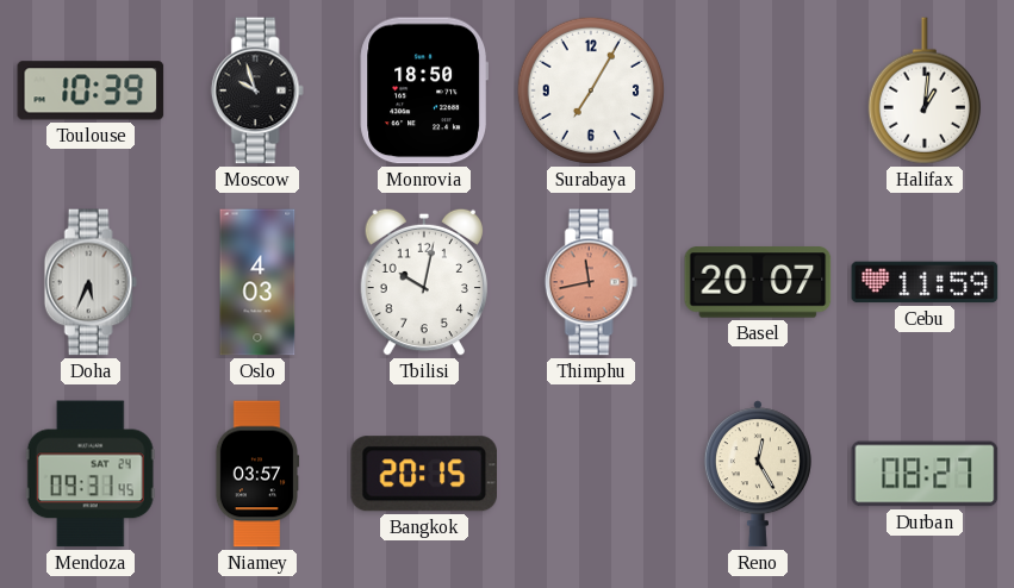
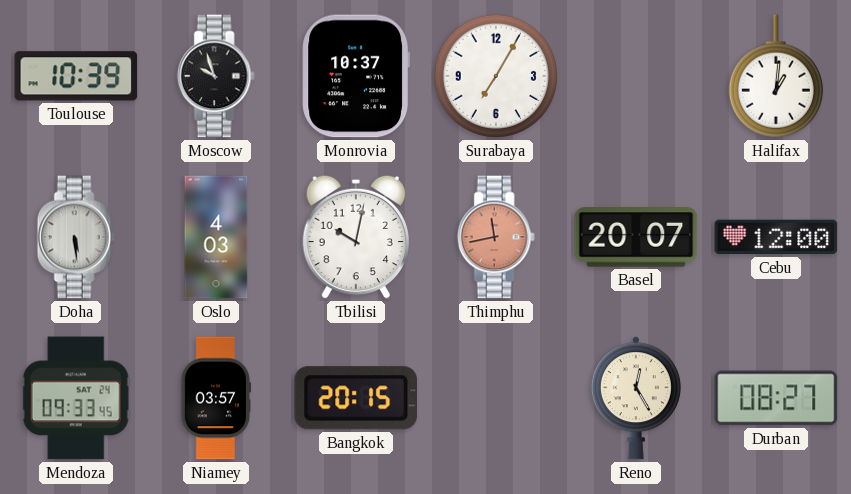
Monrovia: 18:50 -> 10:37
Doha: 5:34 -> 5:29
Cebu: 11:59 -> 12:00
Mendoza: 09:31 -> 09:33
